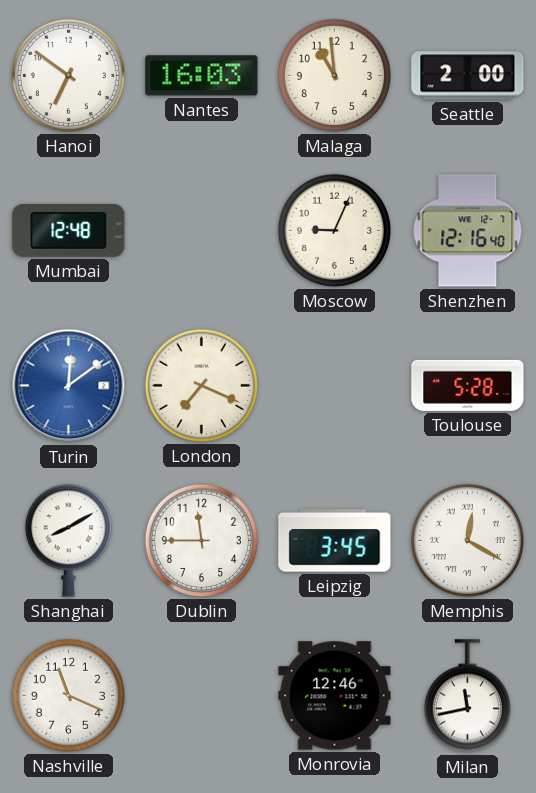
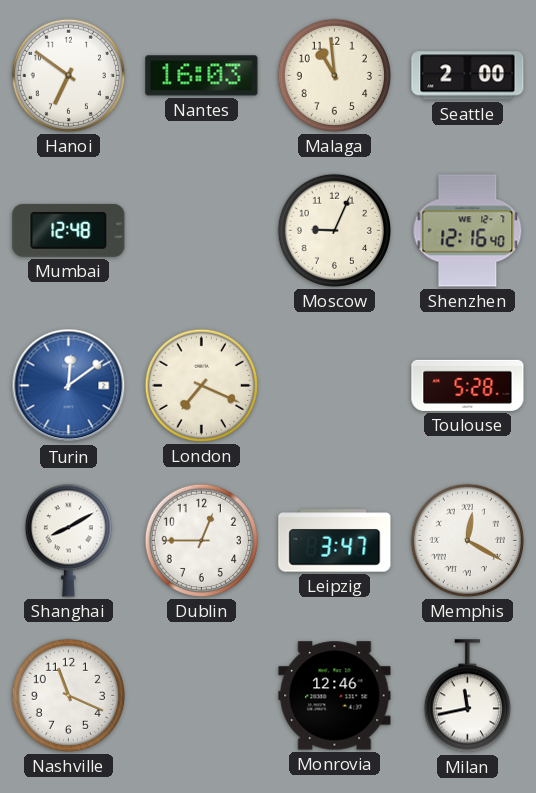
Dublin: 11:45 -> 12:45
Leipzig: 3:45 -> 3:47
